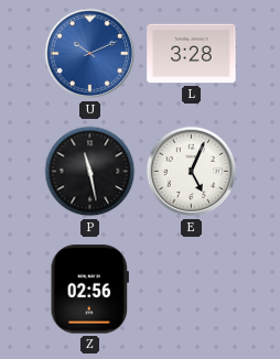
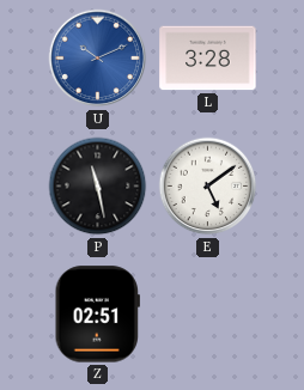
E: 5:04 -> 5:09
Z: 02:56 -> 02:51
